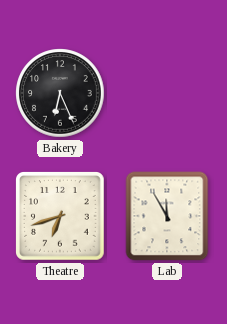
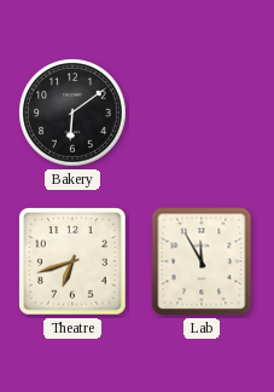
Bakery: 6:26 -> 6:09
